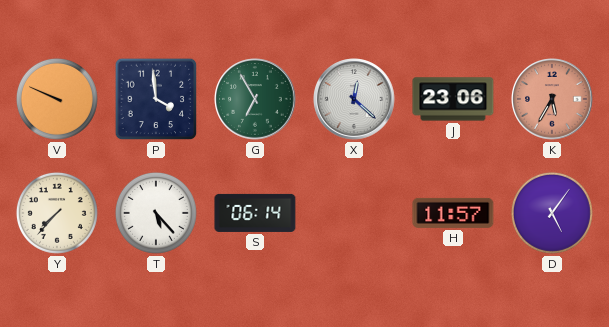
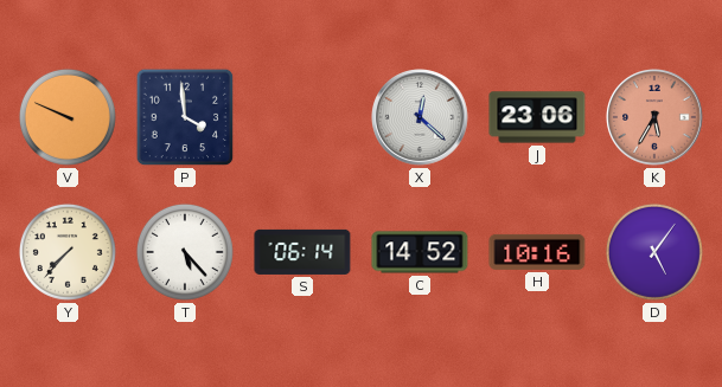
G: 6:55 -> none
C: none -> 14:52
H: 11:57 -> 10:16
